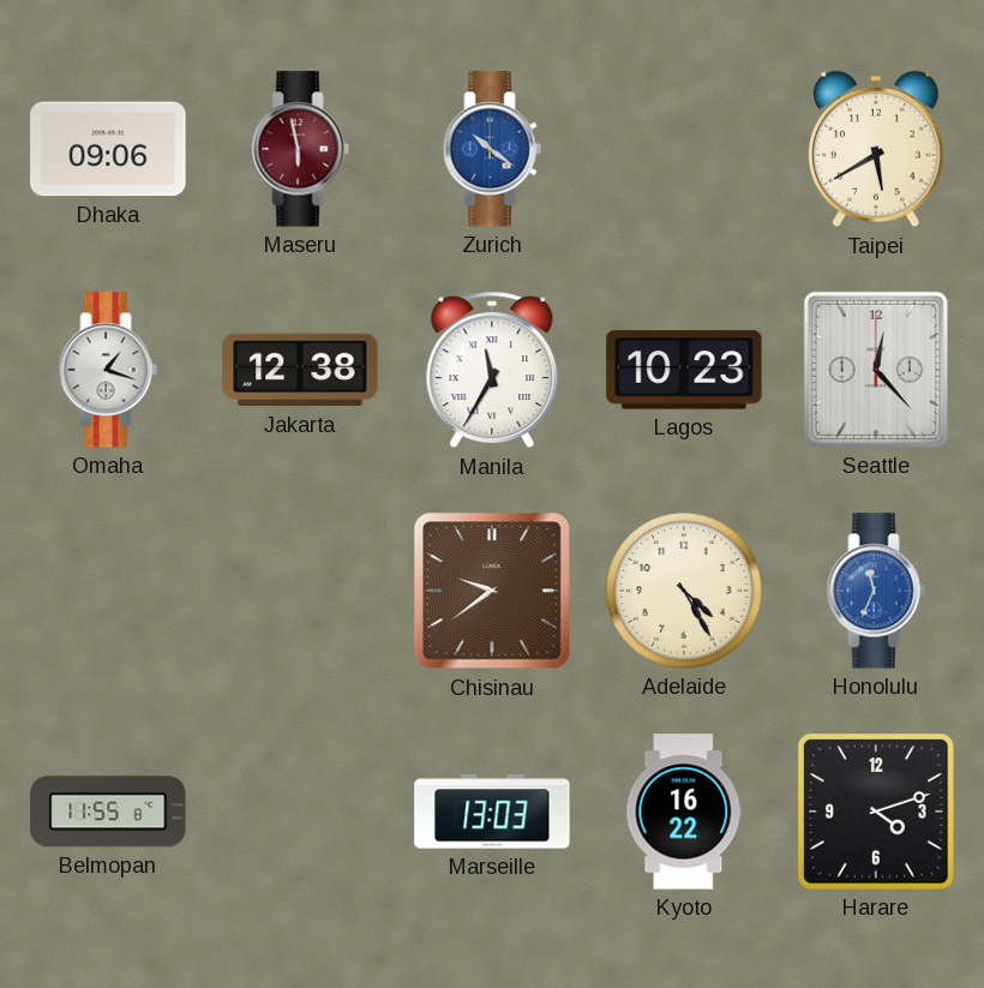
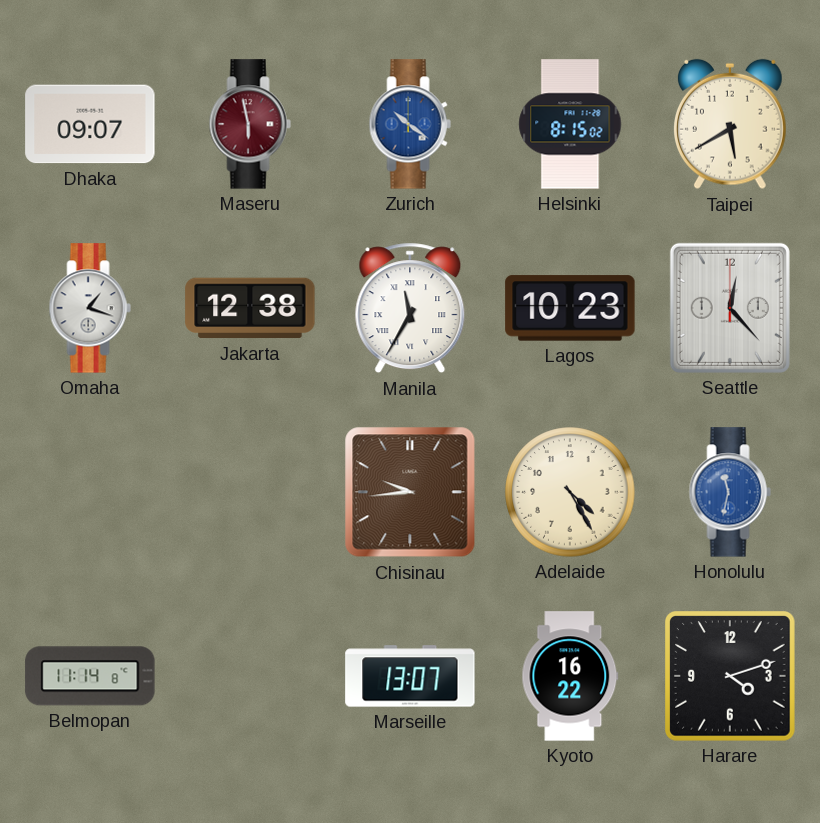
Dhaka: 09:06 -> 09:07
Helsinki: none -> 8:15
Chisinau: 9:39 -> 9:44
Honolulu: 11:34 -> 11:32
Belmopan: 11:55 -> 11:14
Marseille: 13:03 -> 13:07
